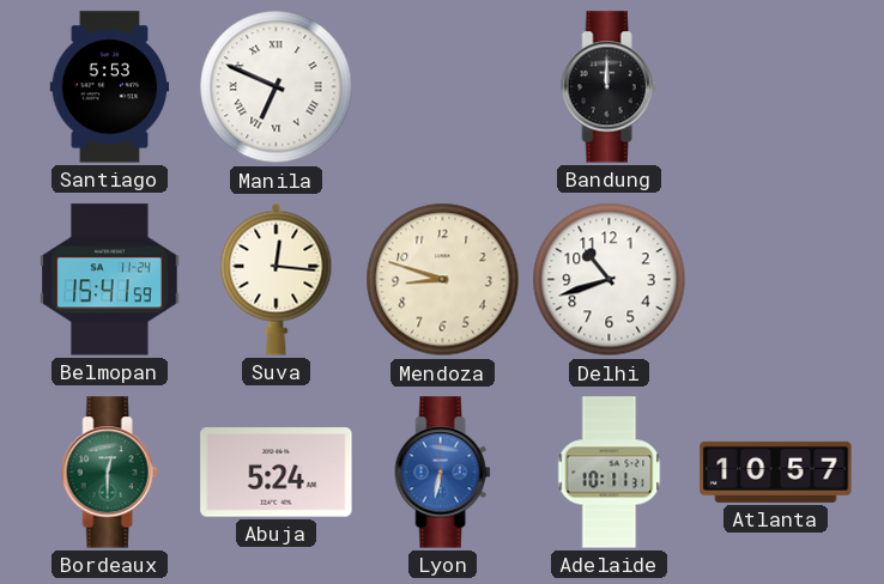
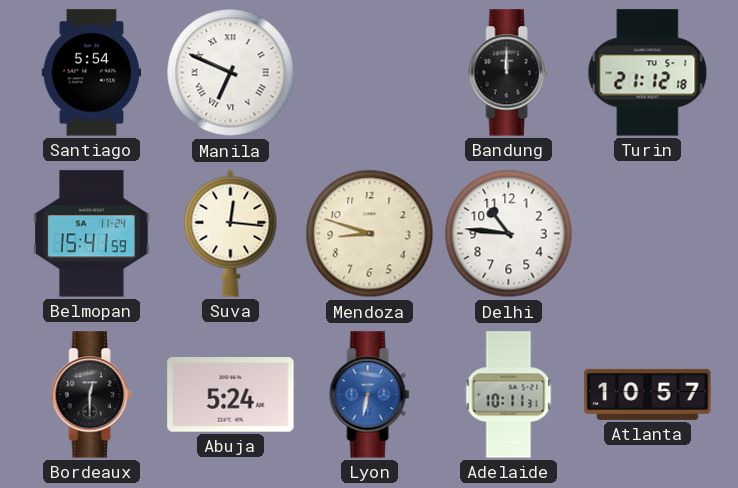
Santiago: 5:53 -> 5:54
Turin: none -> 21:12
Delhi: 10:42 -> 10:46
Bordeaux dial: green -> black
